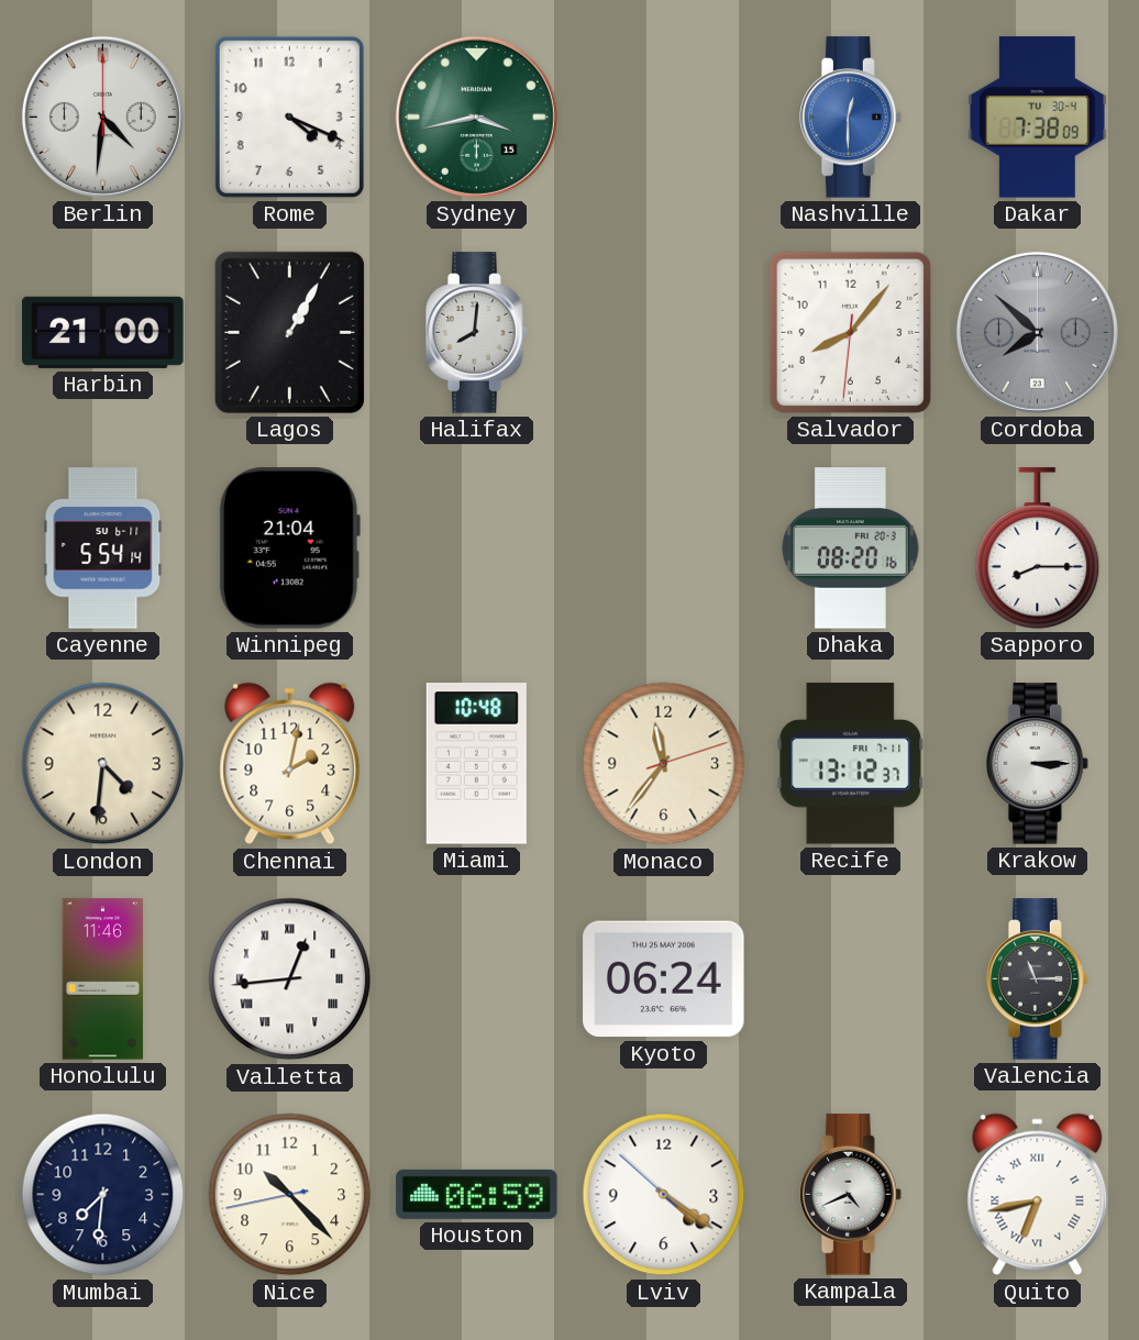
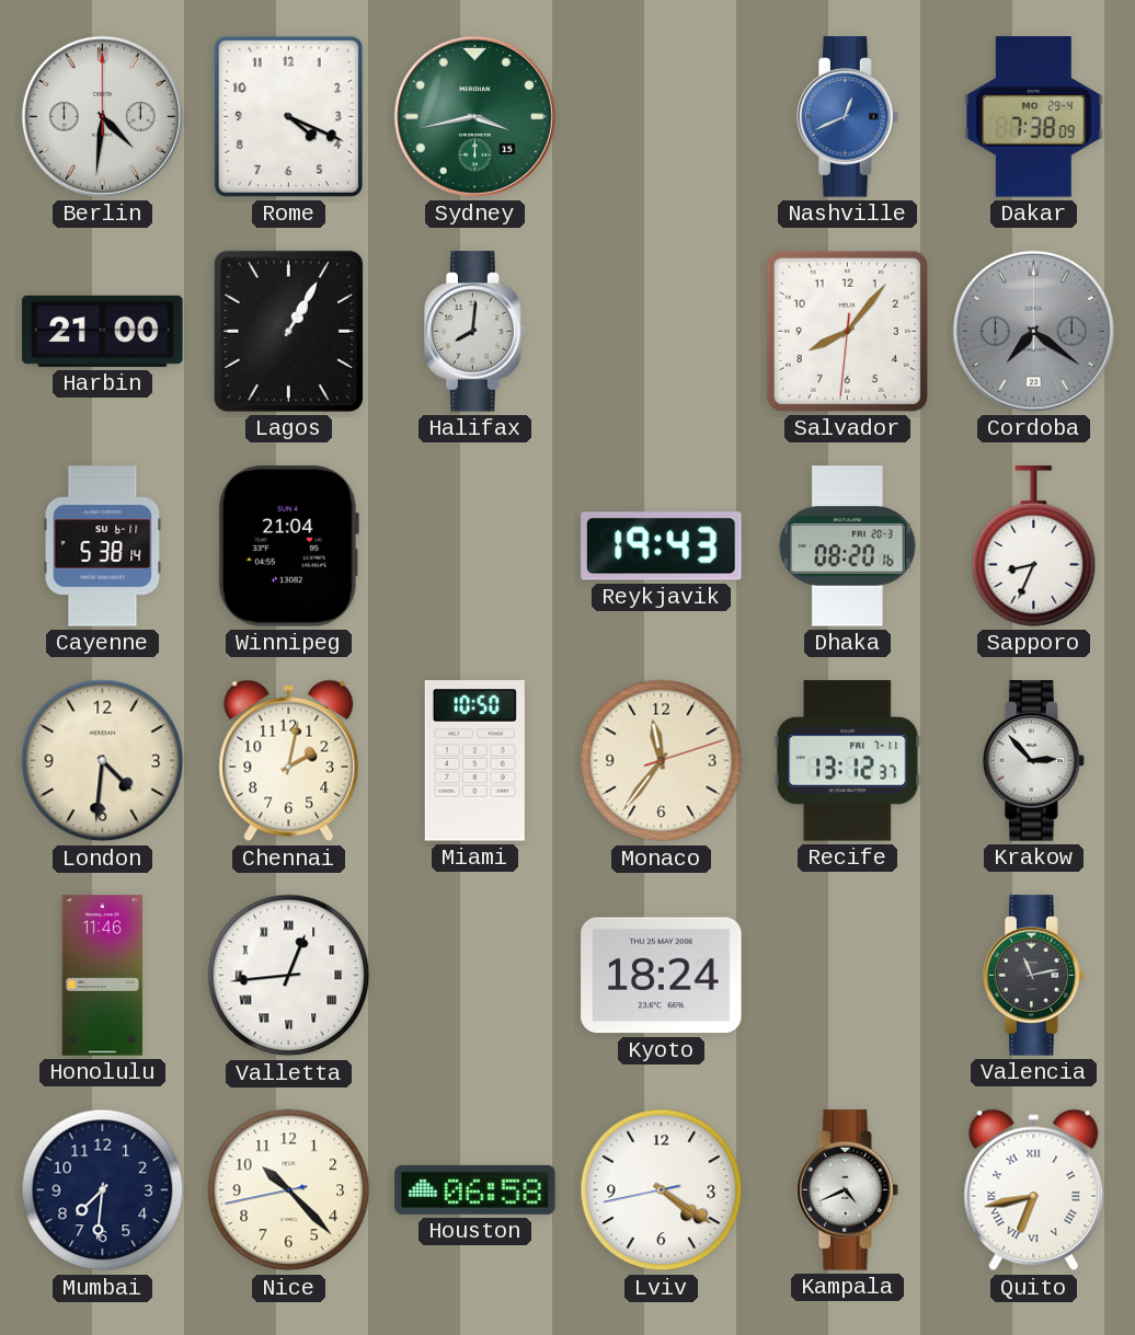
Nashville: 12:30 -> 12:41
Dakar date: TU 30-4 -> MO 29-4
Cordoba: 7:52 -> 7:21
Cayenne: 5:54 -> 5:38
Reykjavik: none -> 19:43
Sapporo: 8:15 -> 8:34
Miami: 10:48 -> 10:50
Krakow: 3:15 -> 2:53
Kyoto: 06:24 -> 18:24
Valencia: 11:15 -> 11:13
Houston: 06:59 -> 06:58
Lviv: 4:20:52 -> 4:20:43
